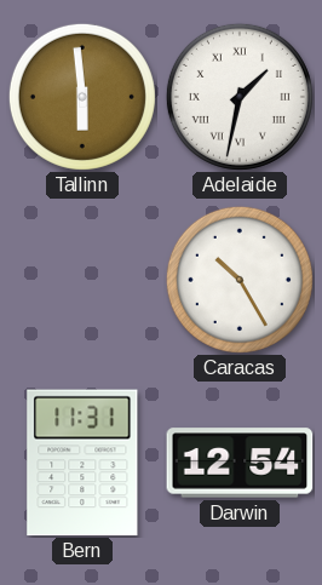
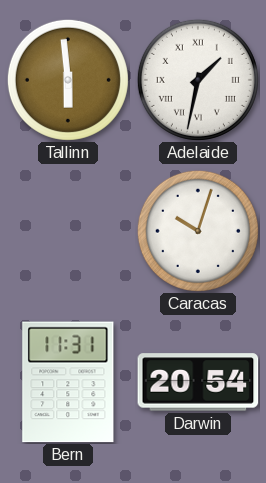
Caracas: 10:25 -> 10:03
Darwin: 12:54 -> 20:54
